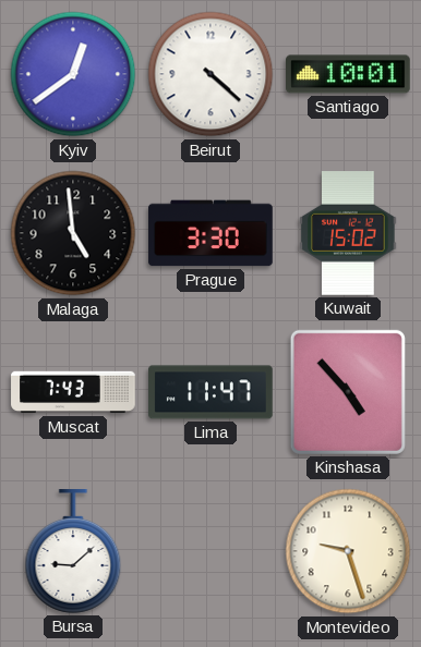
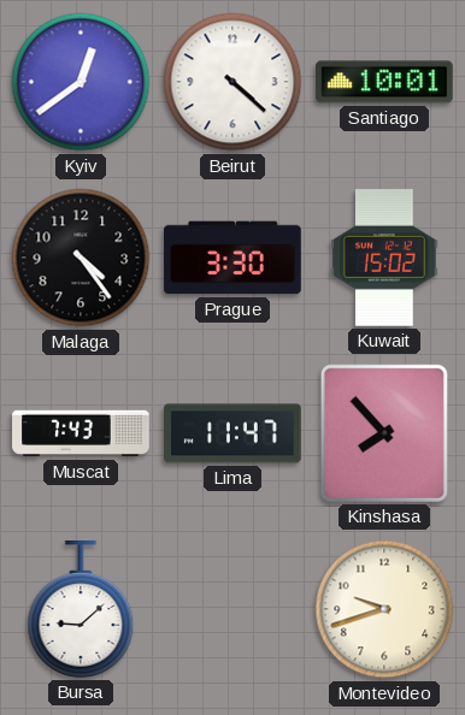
Malaga: 4:59 -> 4:24
Kinshasa: 4:53 -> 7:53
Montevideo: 9:27 -> 9:42
